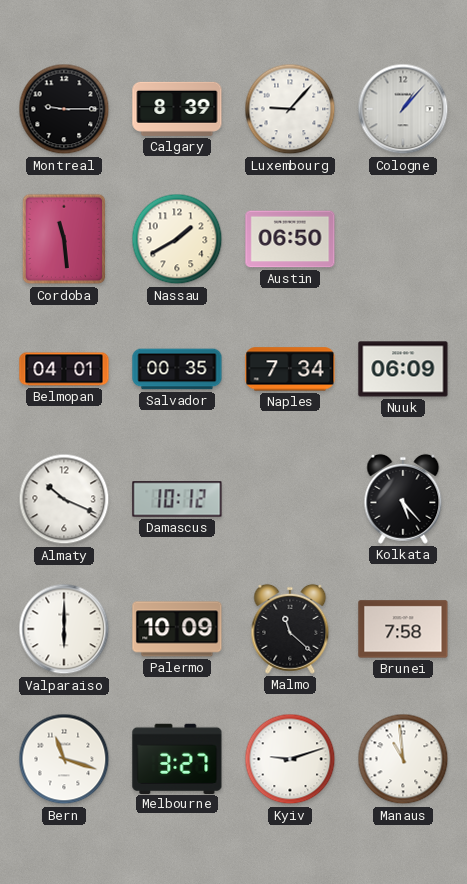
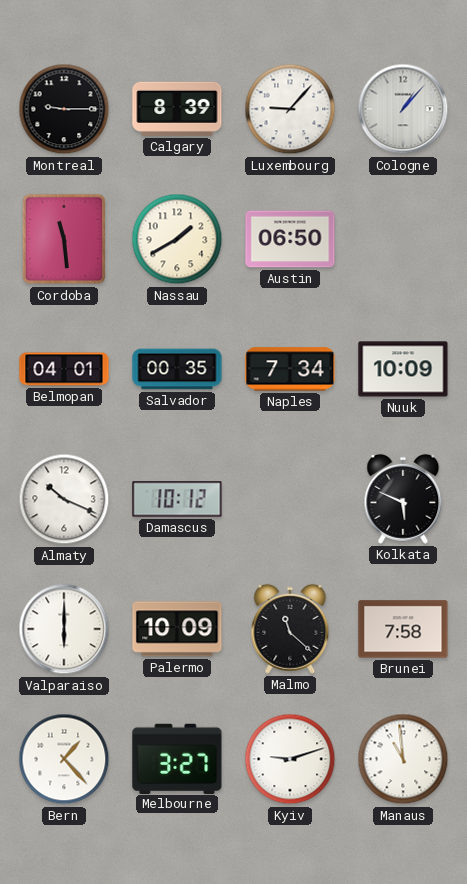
Nuuk: 06:09 -> 10:09
Kolkata: 5:23 -> 5:49
Bern: 11:18 -> 1:23
